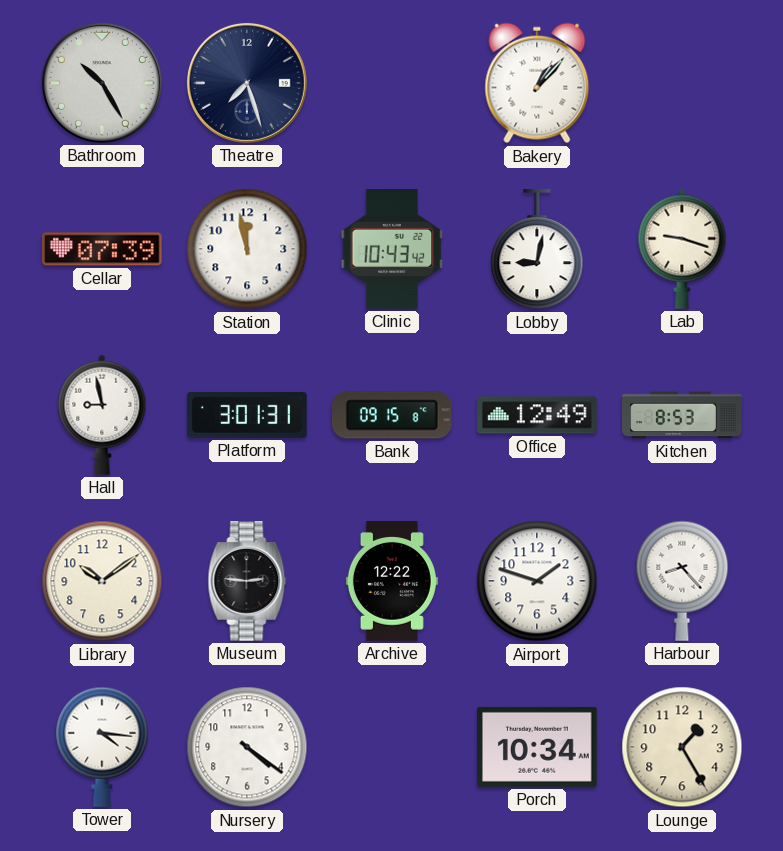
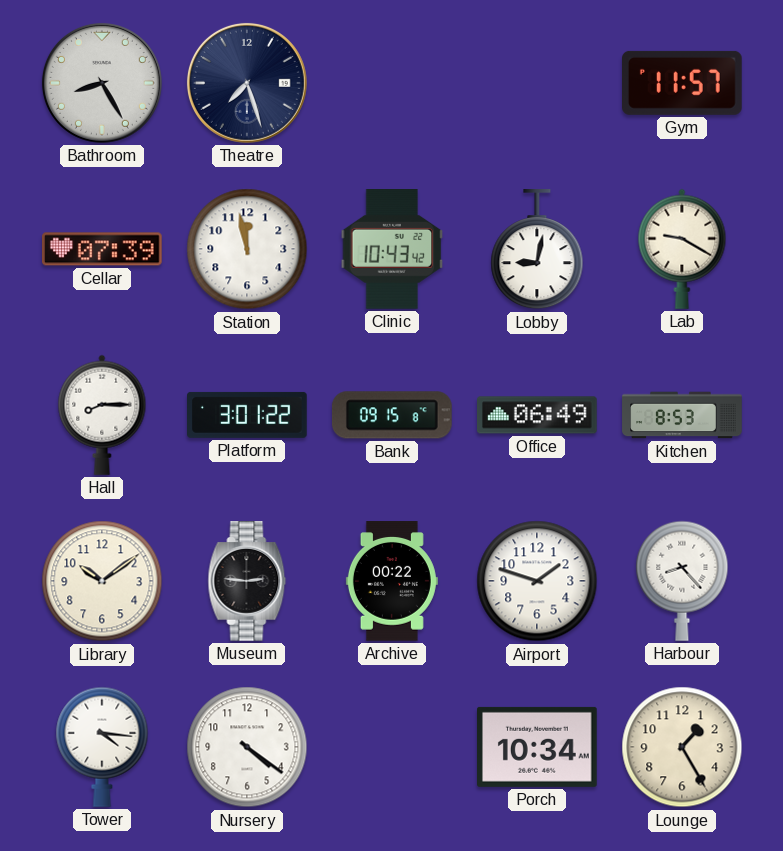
Bathroom: 10:25 -> 8:25
Bakery: 1:07 -> none
Gym: none -> 11:57
Lab: 9:18 -> 9:20
Hall: 8:58 -> 8:15
Platform: 3:01:31 -> 3:01:22
Office: 12:49 -> 06:49
Archive: 12:22 -> 00:22
